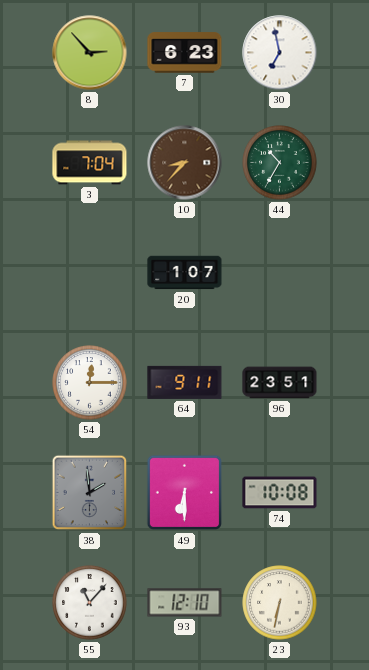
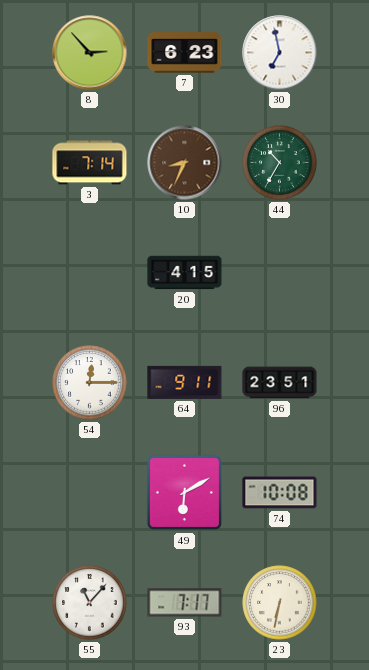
3: 7:04 -> 7:14
10: 8:37 -> 8:34
20: 1:07 -> 4:15
38: 1:59 -> none
49: 6:30 -> 6:10
93: 12:10 -> 7:17
